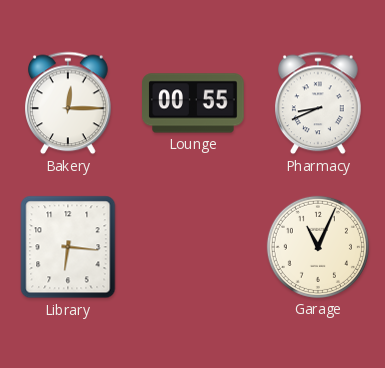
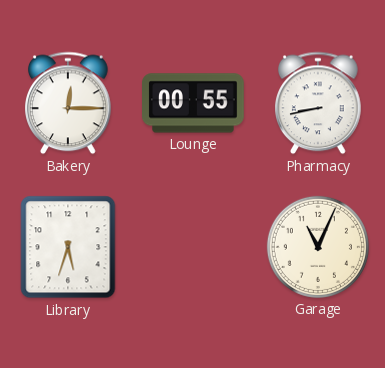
Pharmacy: 8:41 -> 8:43
Library: 6:16 -> 5:33
